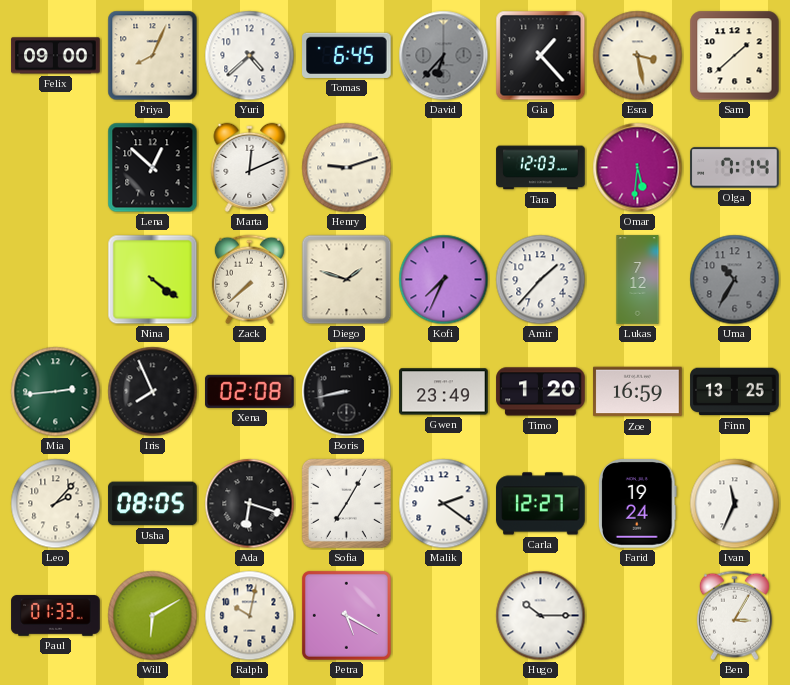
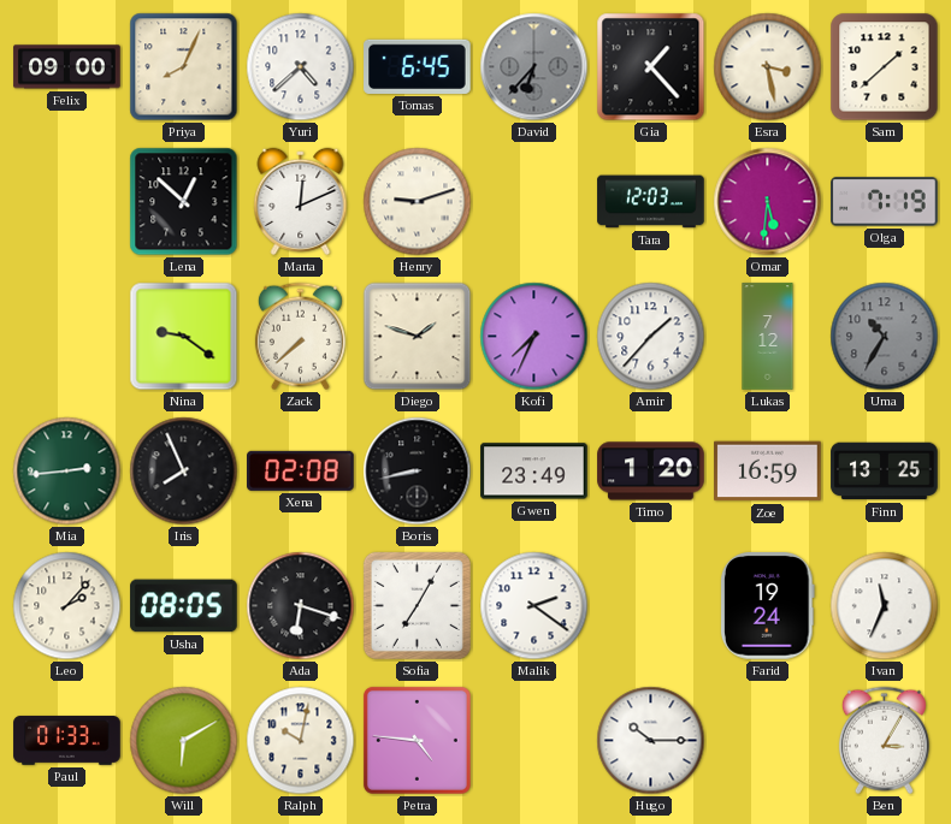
Olga: 7:14 -> 7:19
Nina: 4:21 -> 9:21
Carla: 12:27 -> none
Petra: 5:20 -> 4:46
